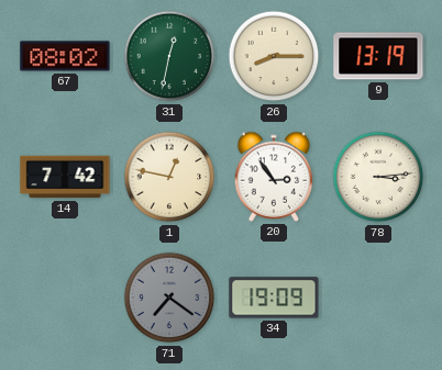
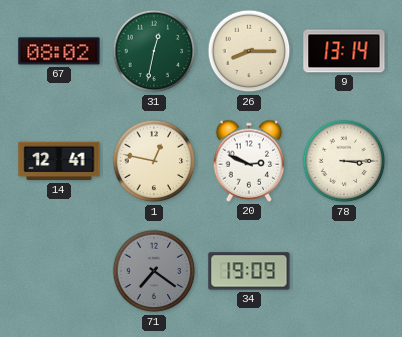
9: 13:19 -> 13:14
14: 7:42 -> 12:41
20: 2:54 -> 2:49
78: 3:14 -> 3:15
